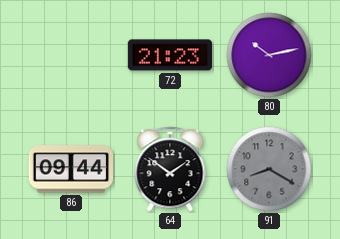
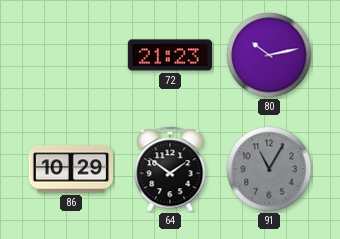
86: 09:44 -> 10:29
91: 8:20 -> 11:05
